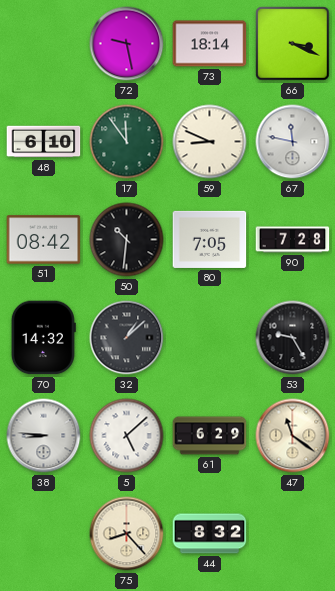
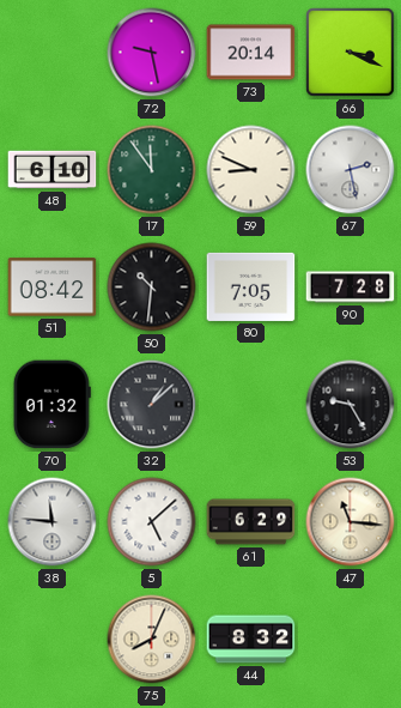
73: 18:14 -> 20:14
67: 11:47 -> 2:28
70: 14:32 -> 01:32
38: 8:46 -> 11:46
47: 11:21 -> 11:16
75: 8:23 -> 8:04
